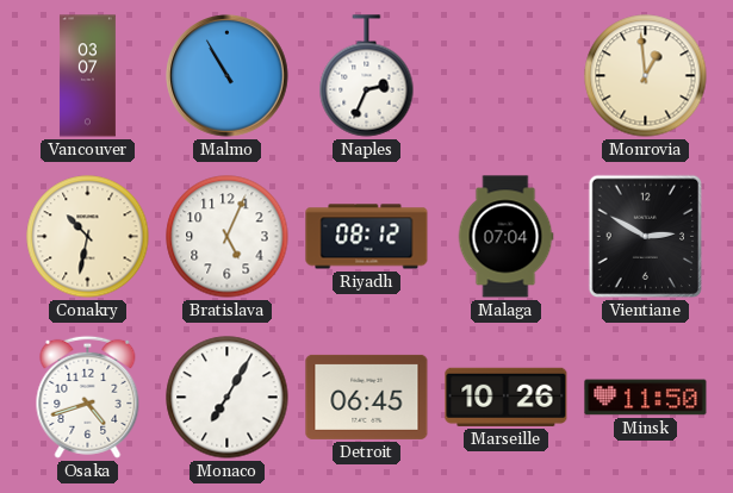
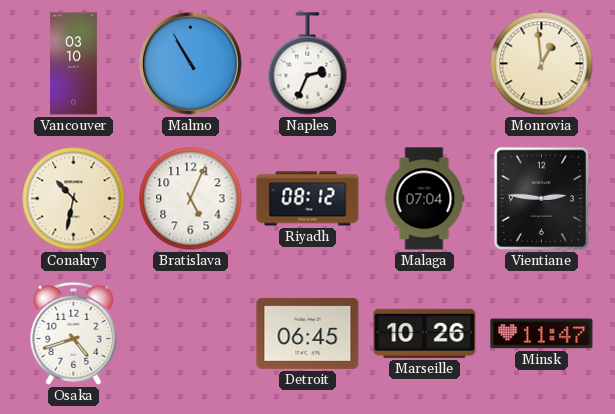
Vancouver: 03:07 -> 03:10
Vientiane: 2:50 -> 2:46
Monaco: 7:05 -> none
Minsk: 11:50 -> 11:47
